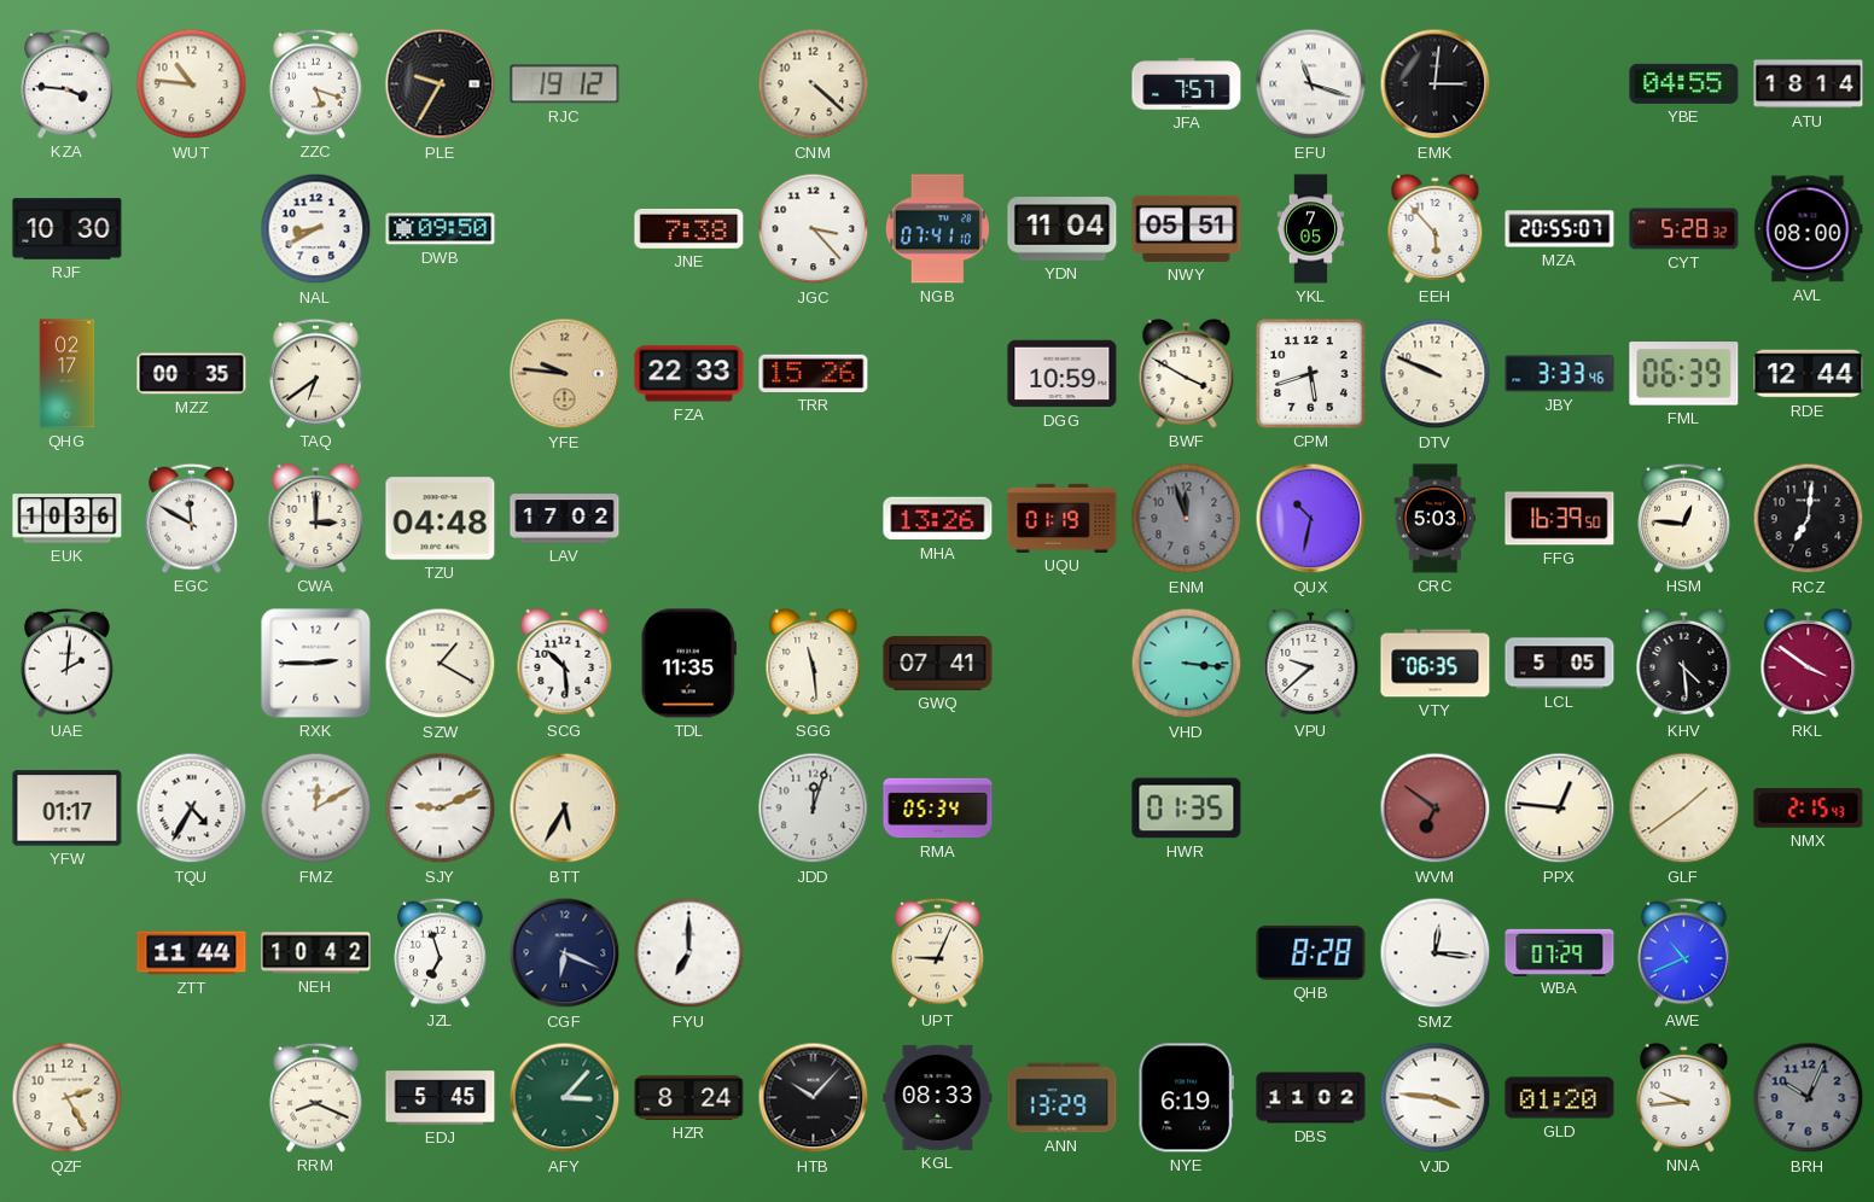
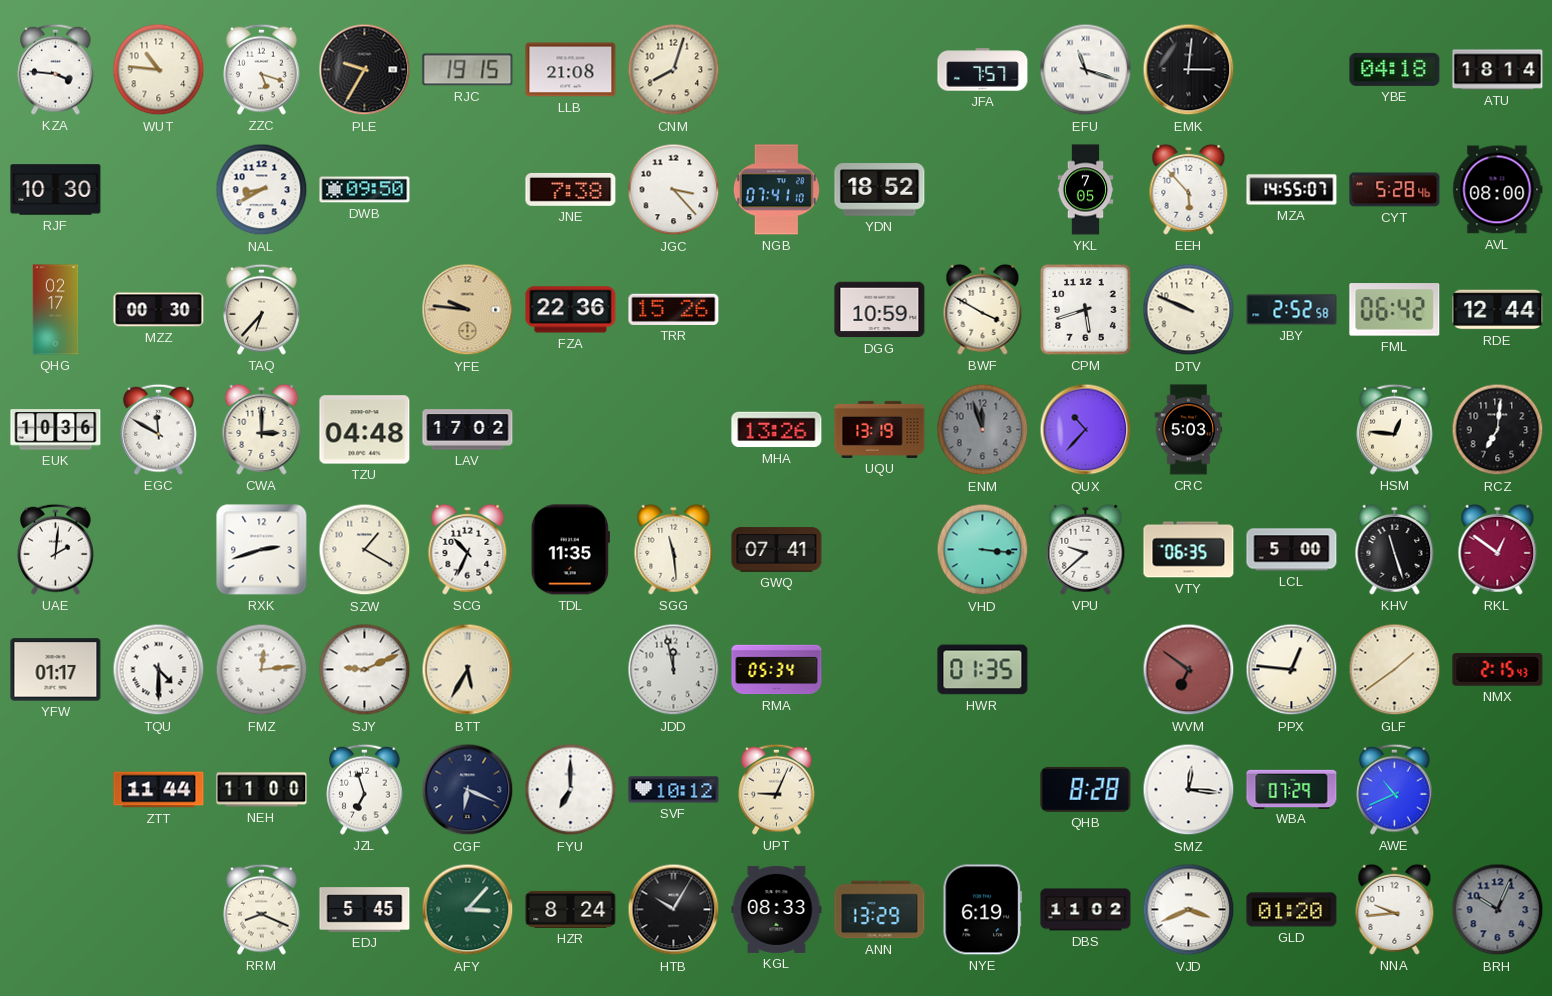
RJC: 19:12 -> 19:15
LLB: none -> 21:08
CNM: 4:22 -> 8:03
YBE: 04:55 -> 04:18
YDN: 11:04 -> 18:52
NWY: 05:51 -> none
MZA: 20:55 -> 14:55
CYT: 5:28:32 -> 5:28:46
MZZ: 00:35 -> 00:30
TAQ: 6:39 -> 6:37
FZA: 22:33 -> 22:36
JBY: 3:33 -> 2:52
FML: 06:39 -> 06:42
UQU: 01:19 -> 13:19
QUX: 10:32 -> 10:37
FFG: 16:39 -> none
RXK: 2:45 -> 2:42
SCG: 10:29 -> 10:34
LCL: 5:05 -> 5:00
KHV: 4:29 -> 11:27
RKL: 3:51 -> 12:51
TQU: 4:35 -> 4:30
FMZ: 12:10 -> 12:14
JDD: 12:03 -> 11:58
NEH: 10:42 -> 11:00
SVF: none -> 10:12
QZF: 2:25 -> none
HTB: 10:07 -> 10:05
VJD: 3:46 -> 3:41
